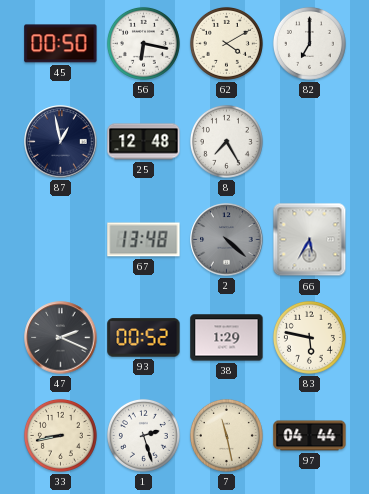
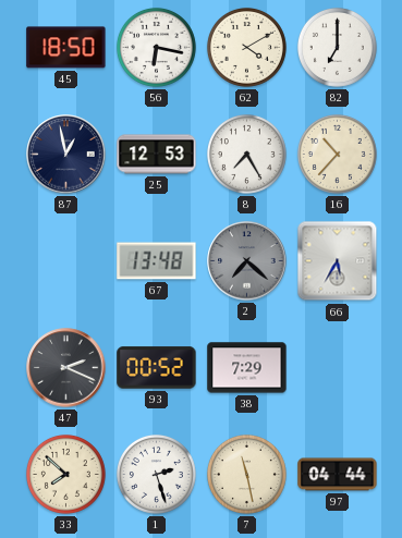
45: 00:50 -> 18:50
25: 12:48 -> 12:53
16: none -> 10:37
2: 4:22 -> 7:22
38: 1:29 -> 7:29
83: 5:47 -> none
33: 8:43 -> 7:52
